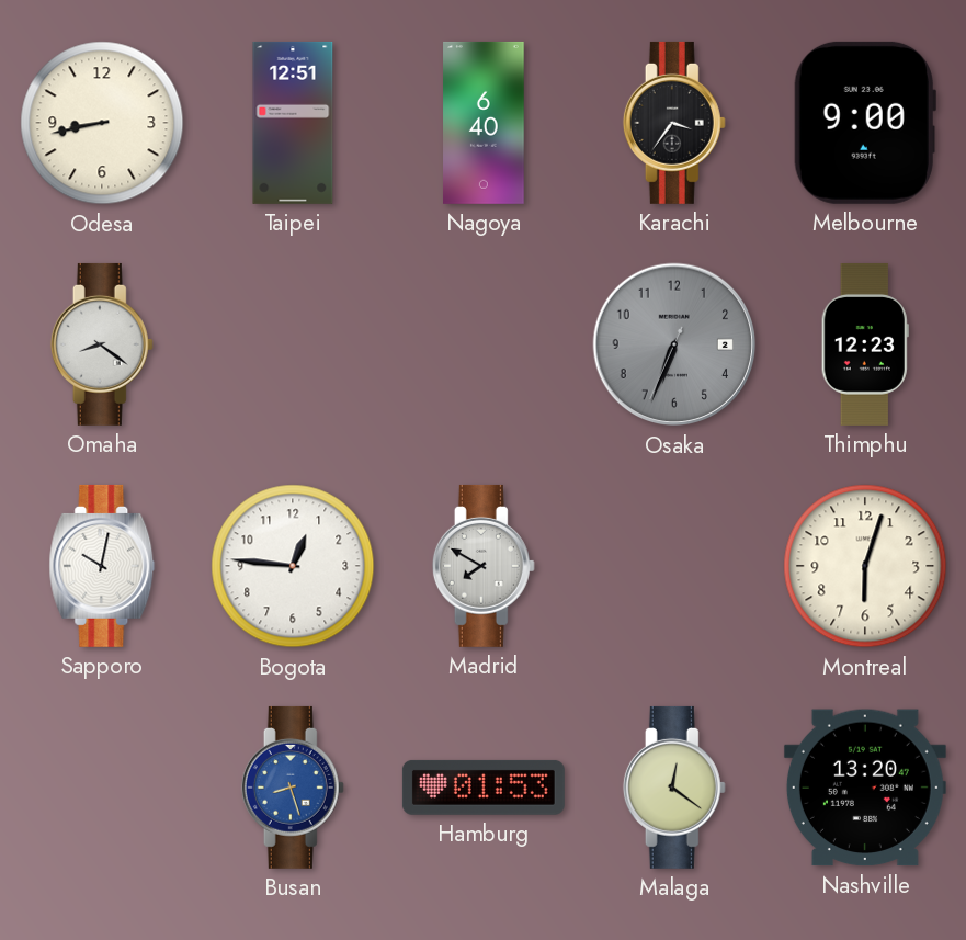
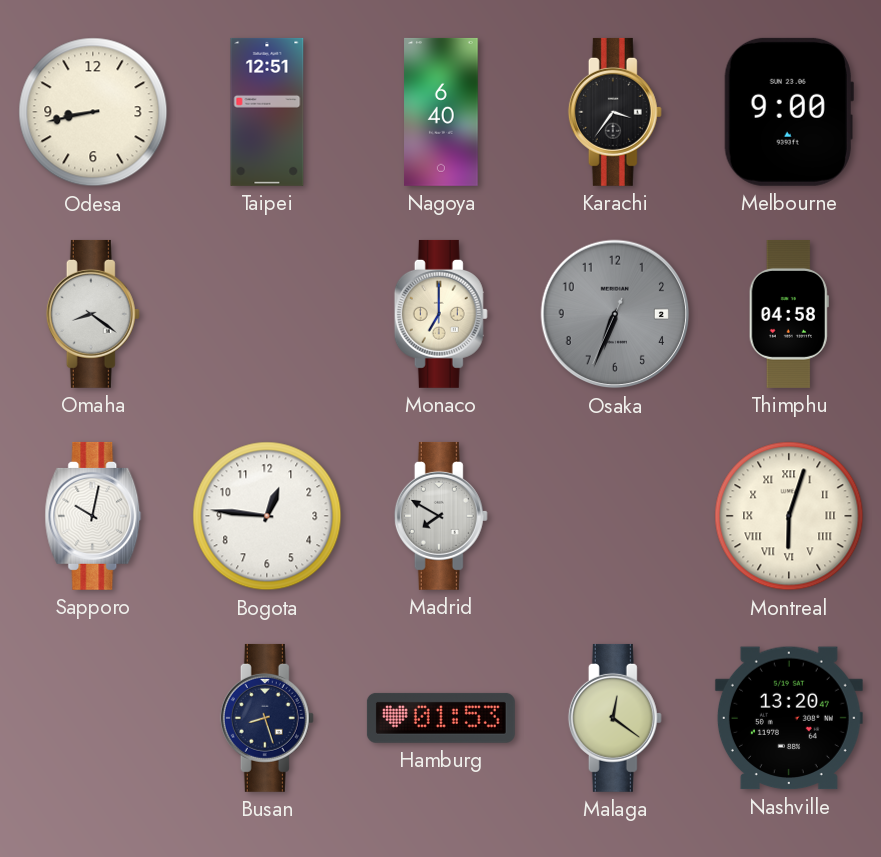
Monaco: none -> 7:00
Thimphu: 12:23 -> 04:58
Montreal numerals: Arabic -> Roman
Busan dial: blue -> navy
